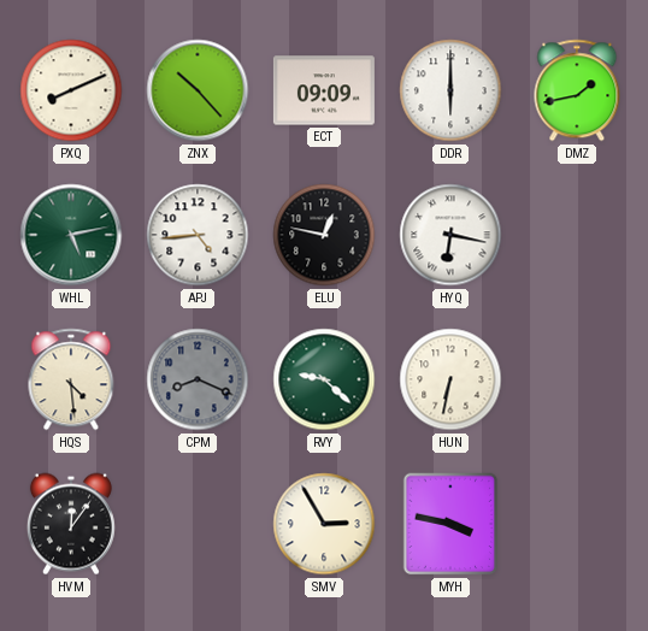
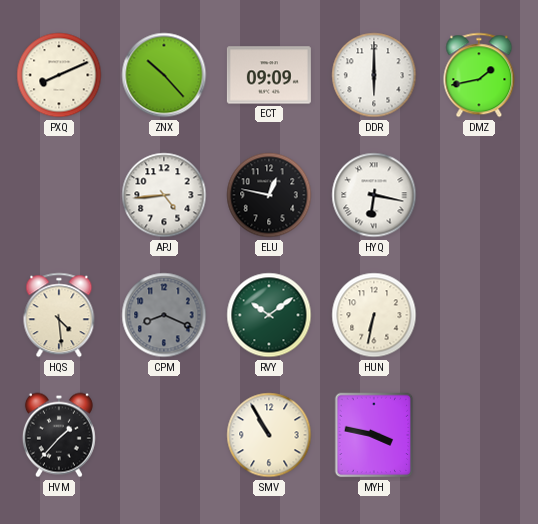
WHL: 5:13 -> none
RVY: 9:22 -> 10:09
HVM: 12:06 -> 1:37
SMV: 2:55 -> 10:55
